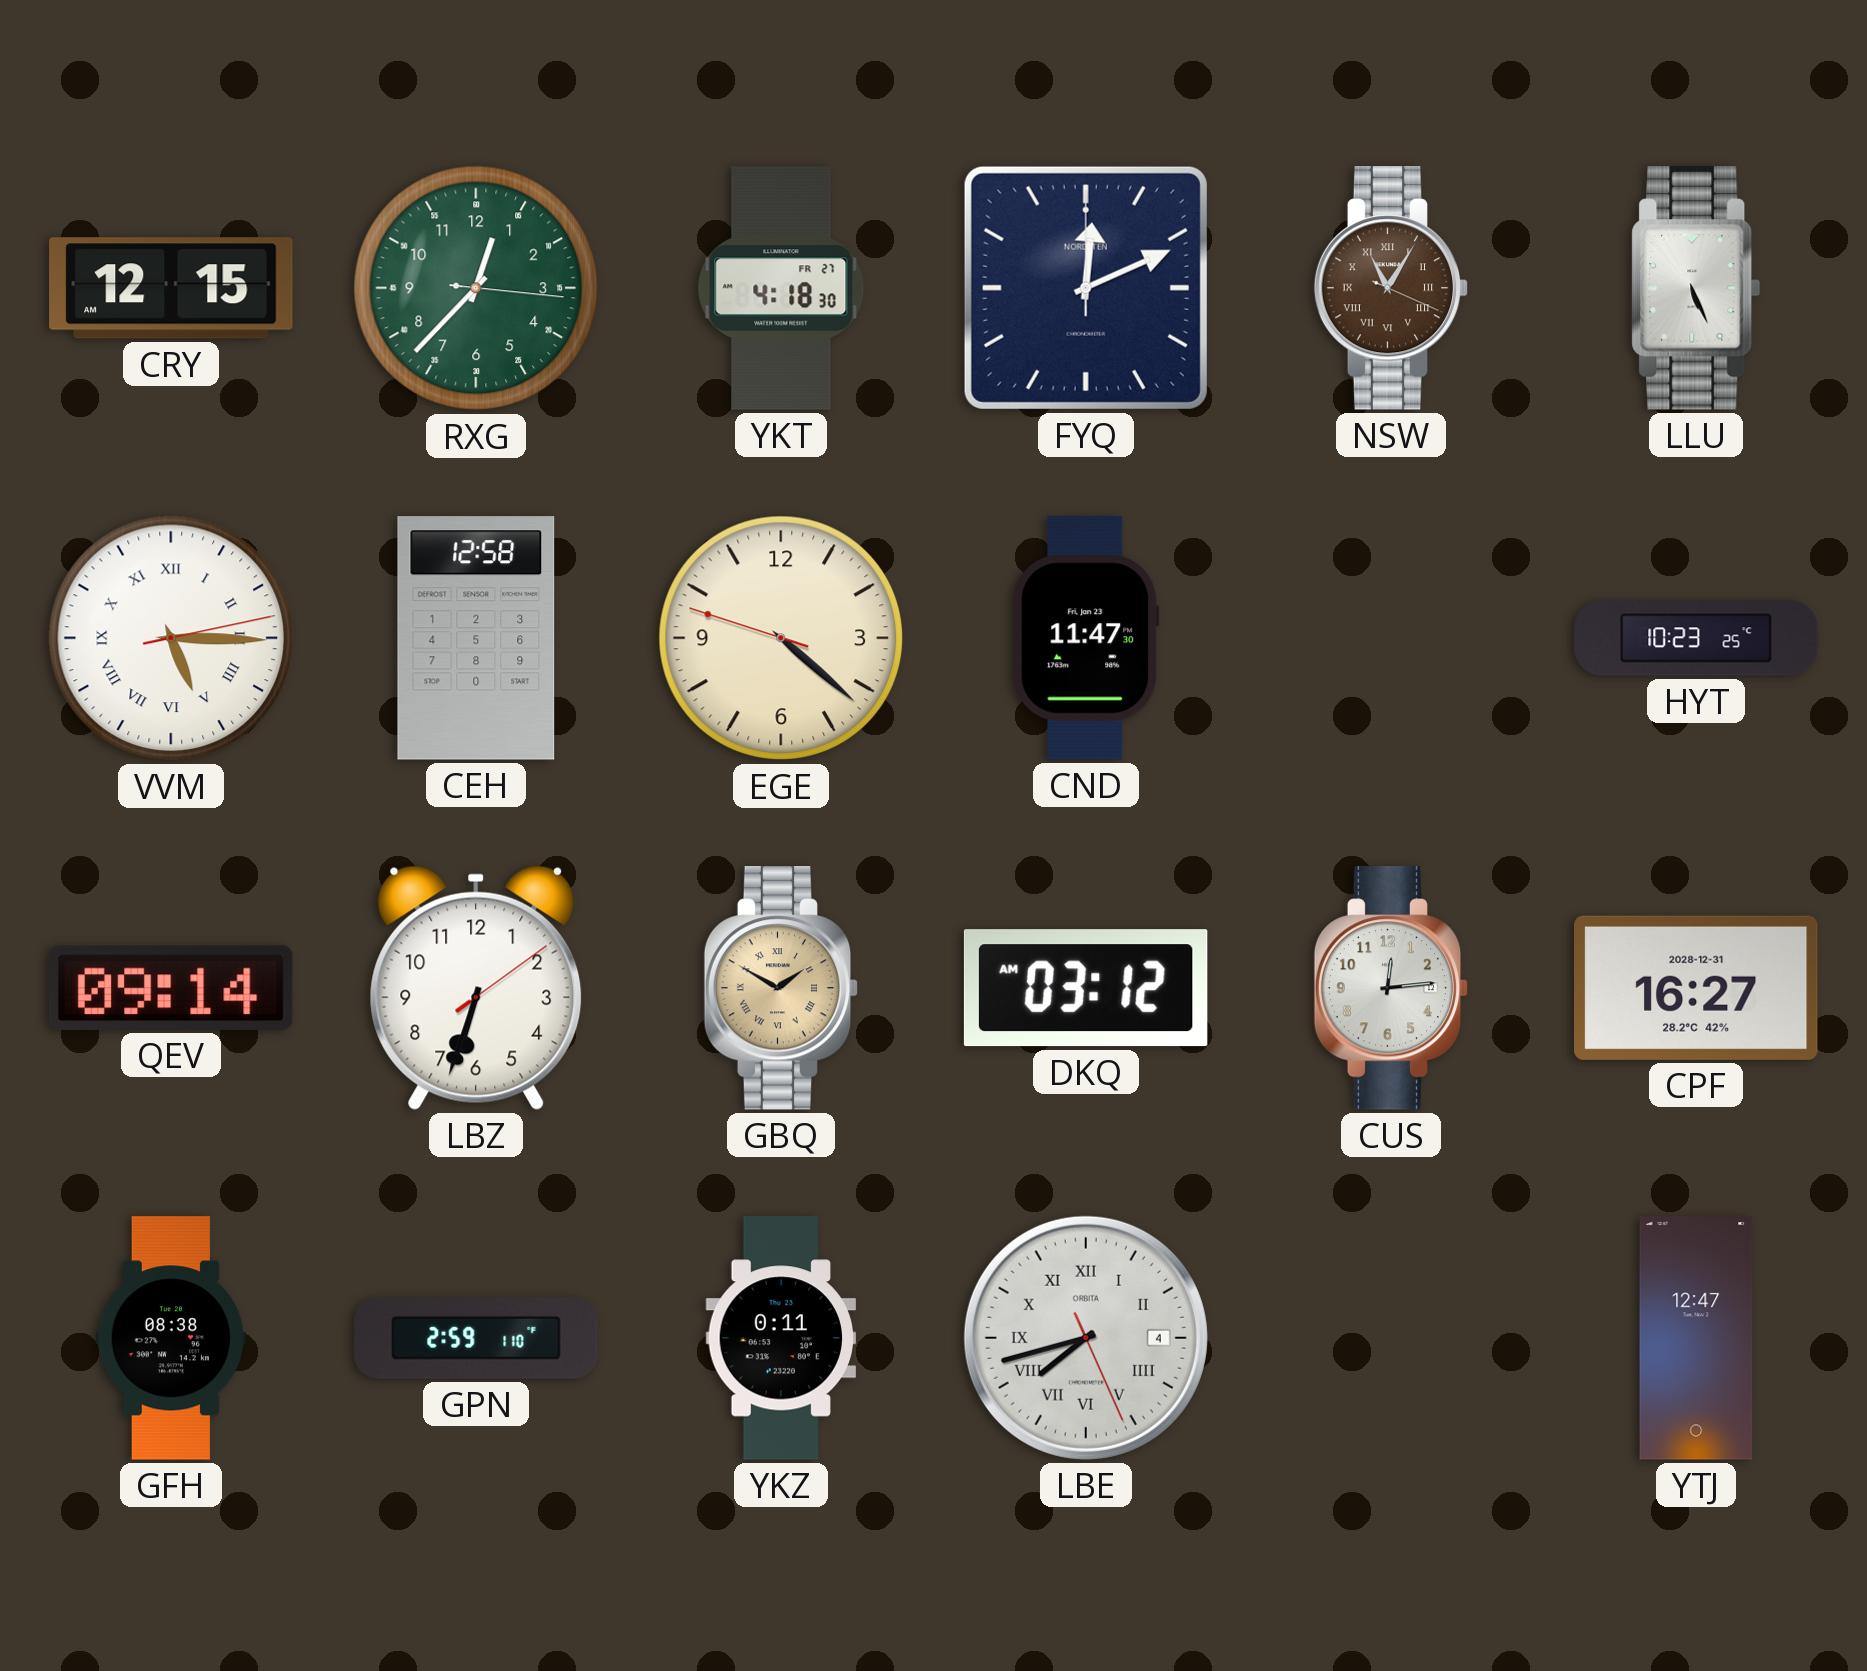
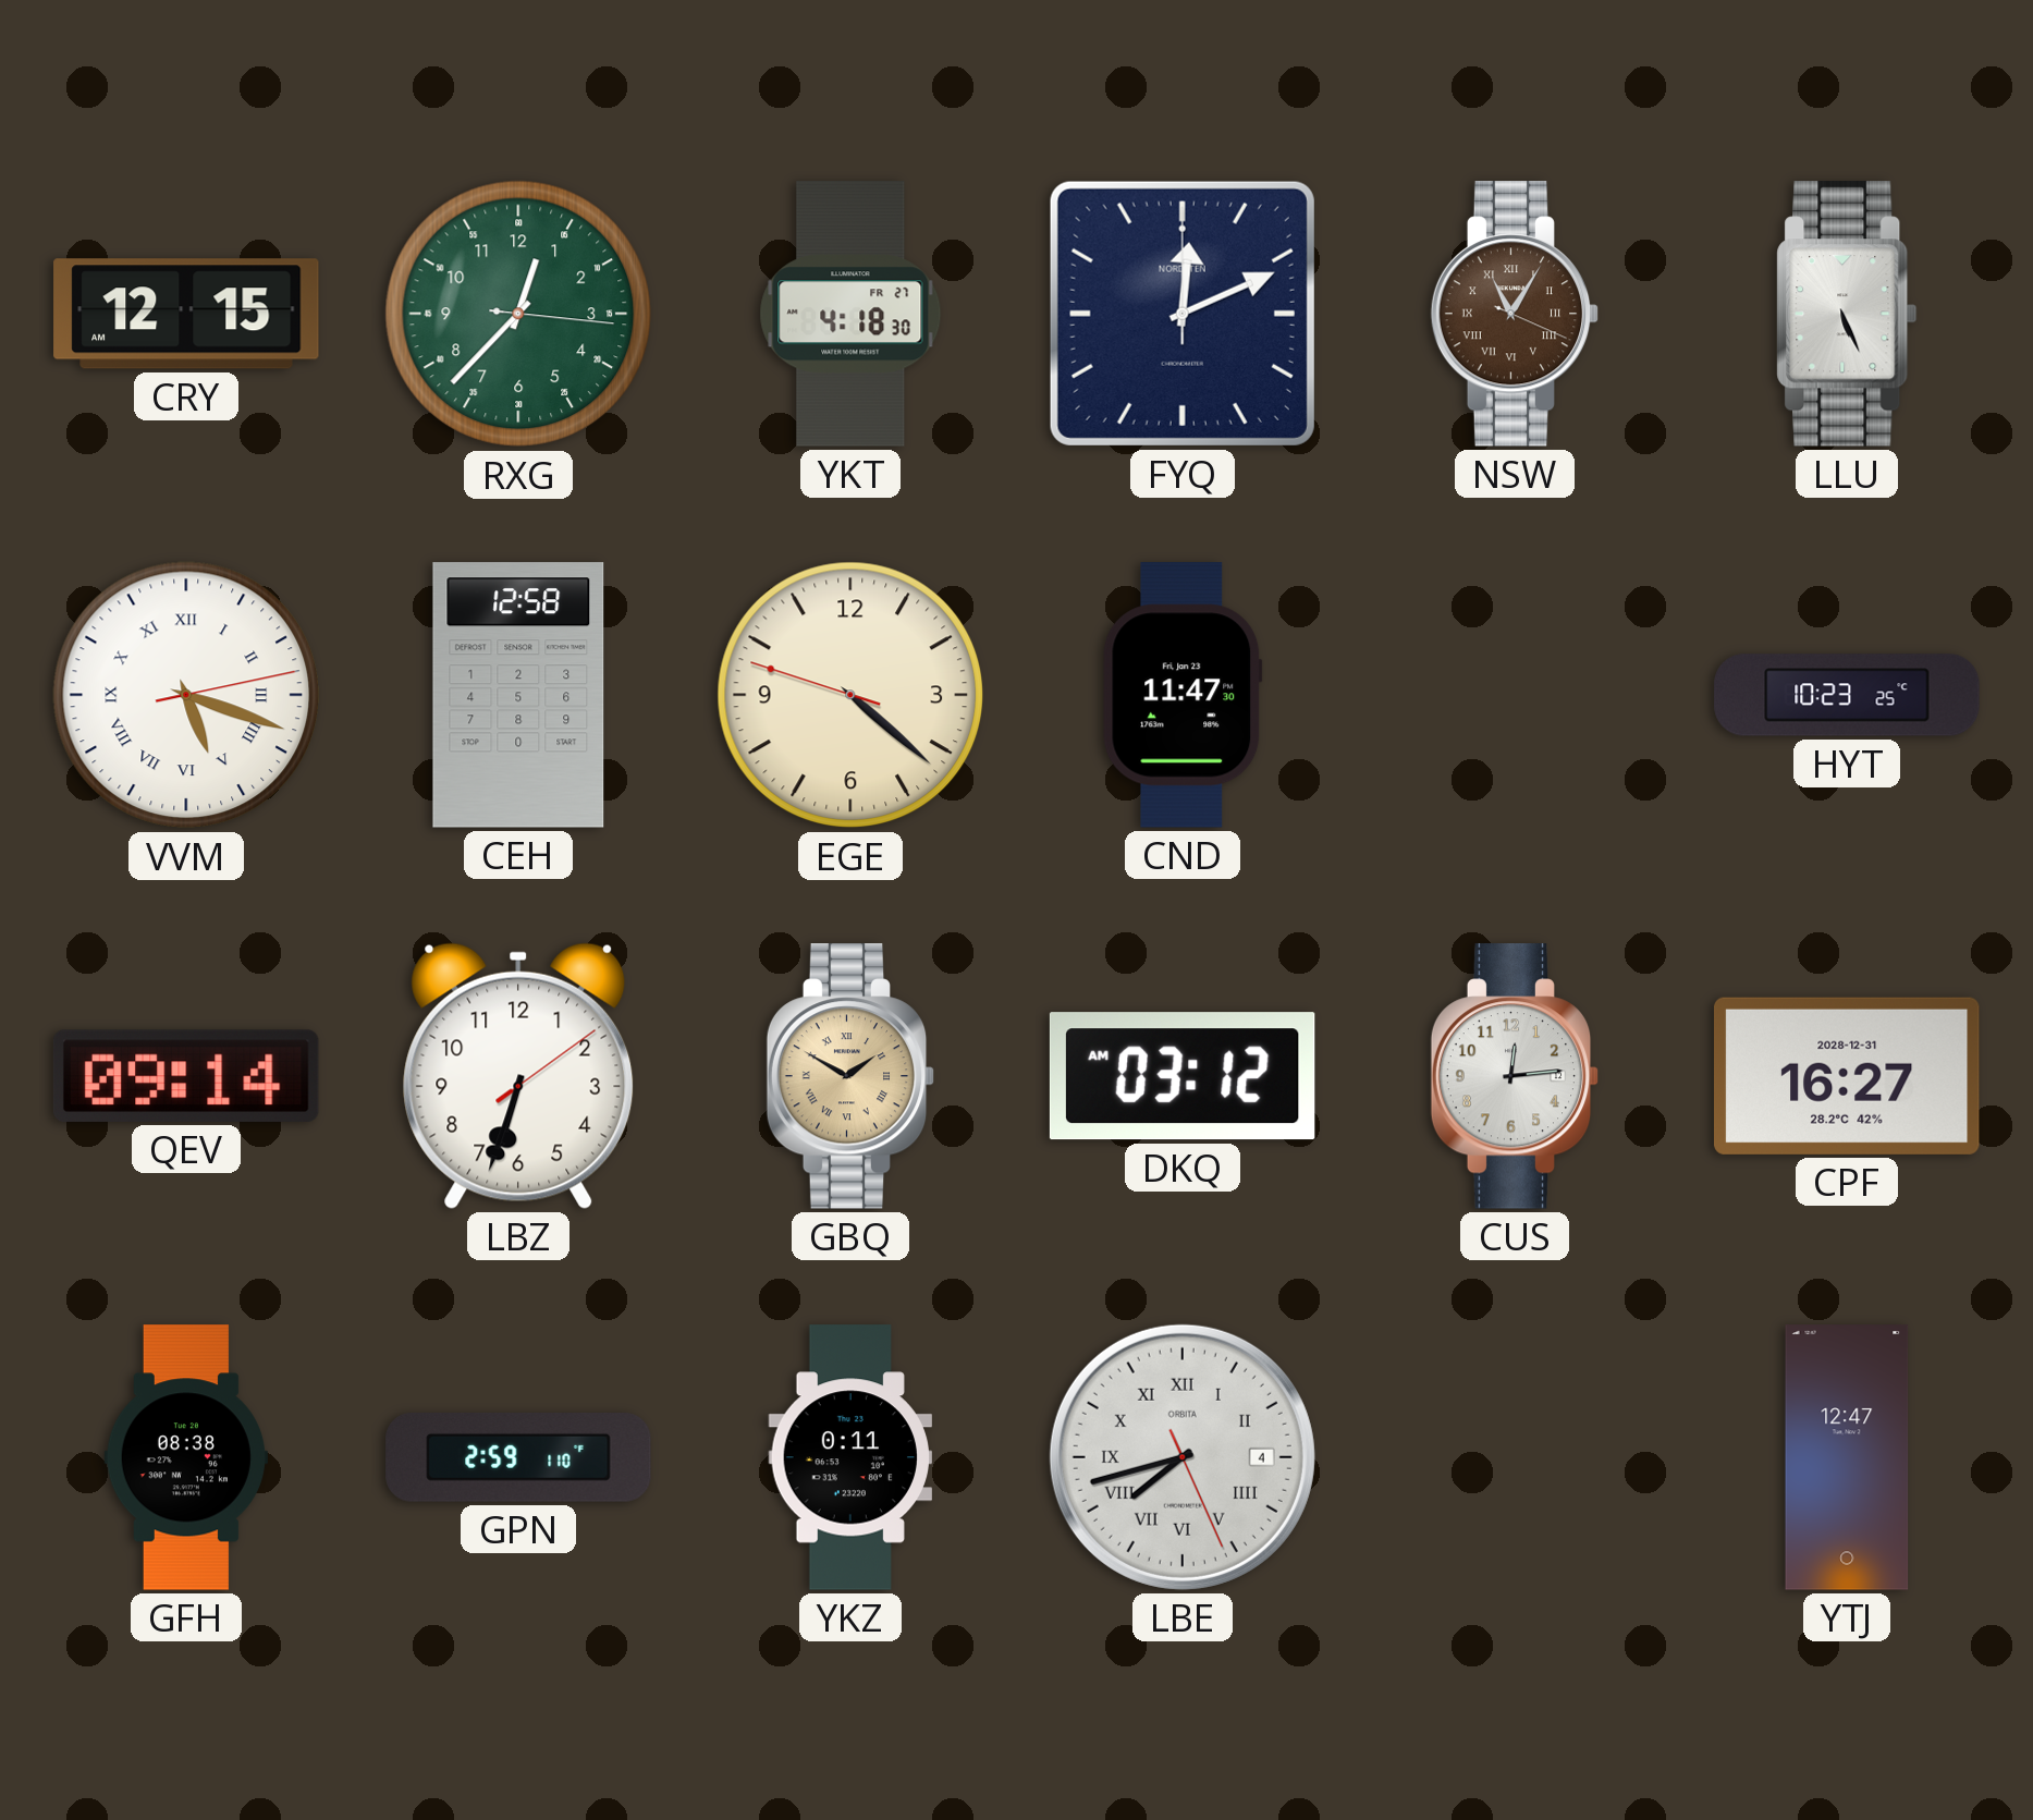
VVM: 5:15 -> 5:18
